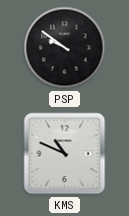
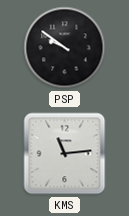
KMS: 10:49 -> 11:14
